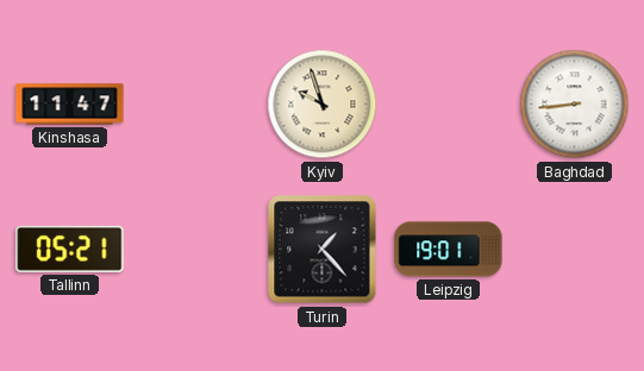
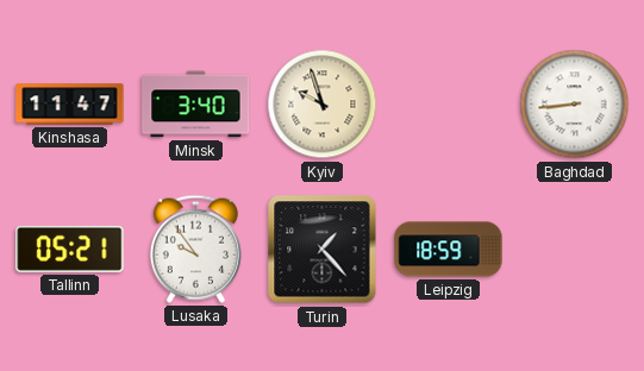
Minsk: none -> 3:40
Lusaka: none -> 9:54
Leipzig: 19:01 -> 18:59
